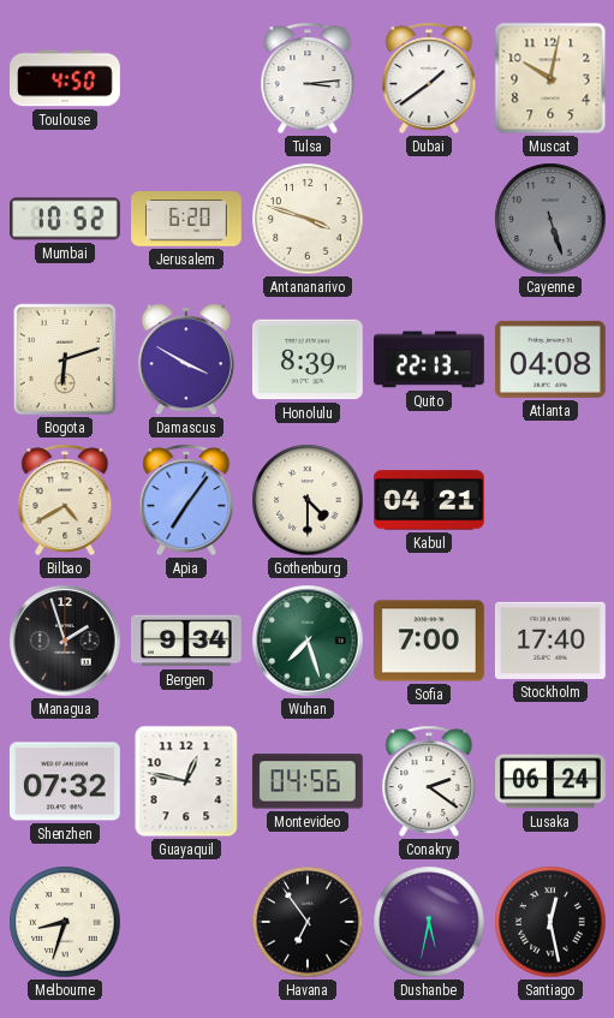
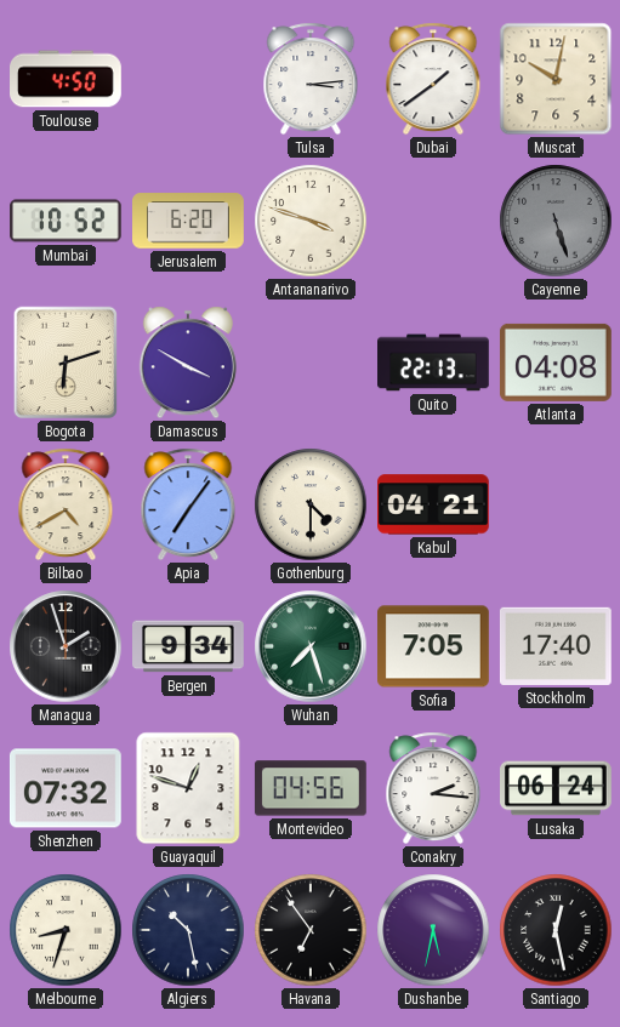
Honolulu: 8:39 -> none
Sofia: 7:00 -> 7:05
Guayaquil: 12:47 -> 12:48
Conakry: 2:21 -> 2:16
Algiers: none -> 10:28
